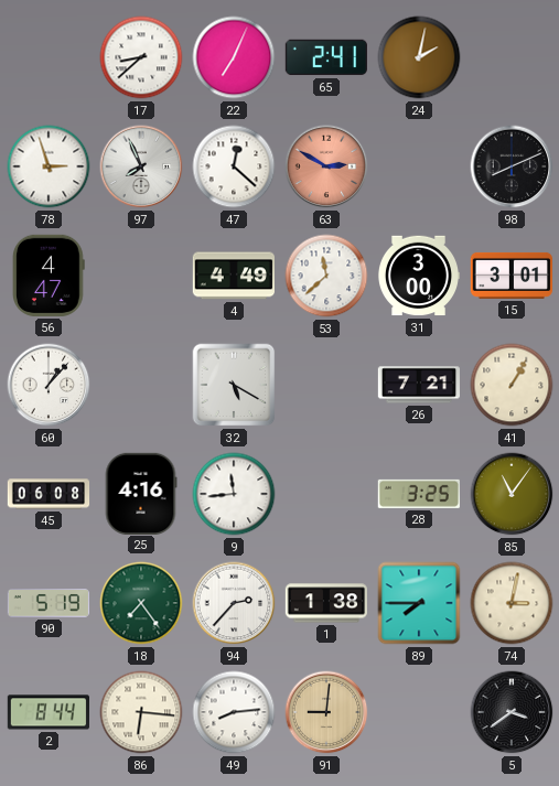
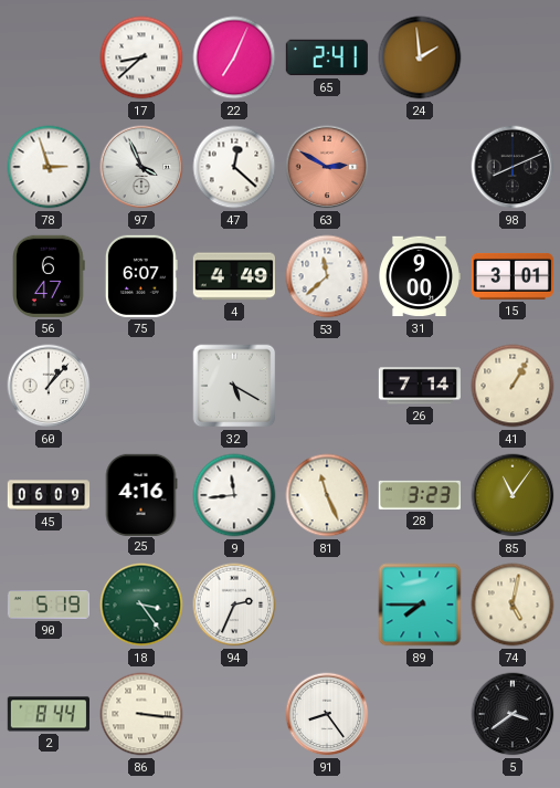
24: 2:02 -> 1:59
97: 7:56 -> 3:56
56: 4:47 -> 6:47
75: none -> 6:07
31: 3:00 -> 9:00
26: 7:21 -> 7:14
45: 06:08 -> 06:09
81: none -> 11:26
28: 3:25 -> 3:23
18: 7:24 -> 3:24
94: 2:37 -> 2:34
1: 1:38 -> none
74: 3:02 -> 5:02
86: 6:16 -> 3:16
49: 8:14 -> none
91: 9:01 -> 8:24
91 dial: champagne -> white
